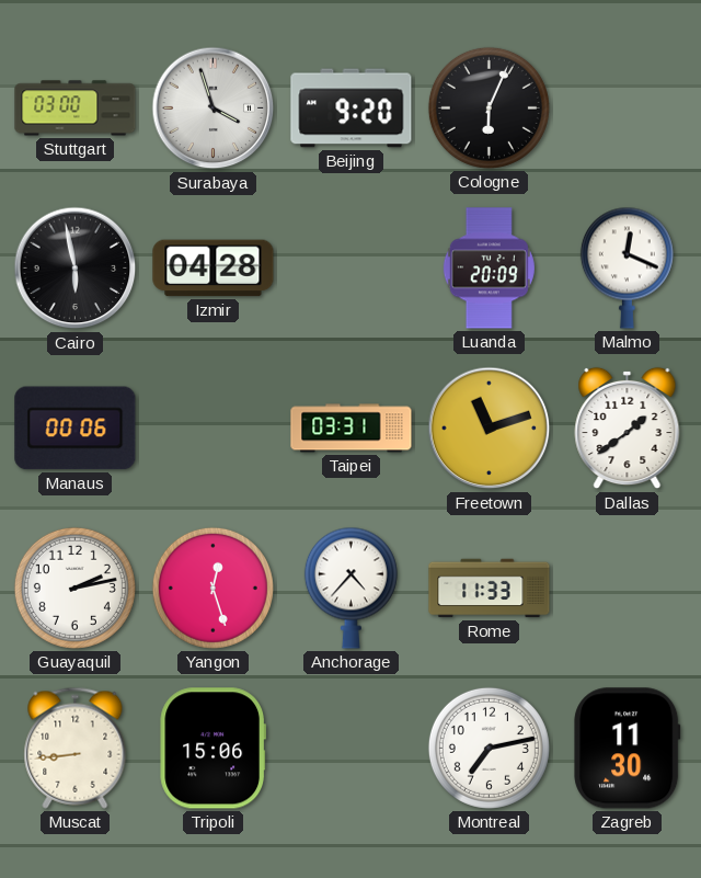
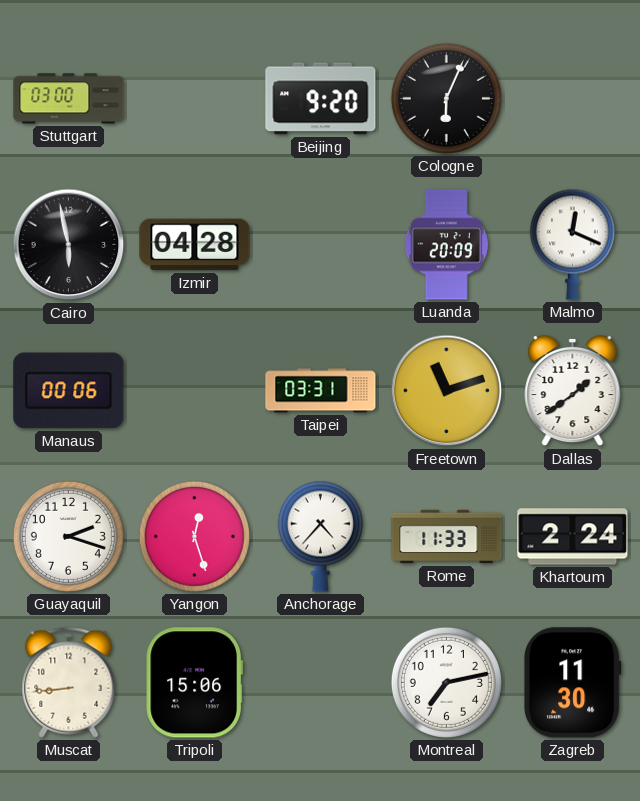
Surabaya: 3:57 -> none
Guayaquil: 2:13 -> 2:18
Khartoum: none -> 2:24
